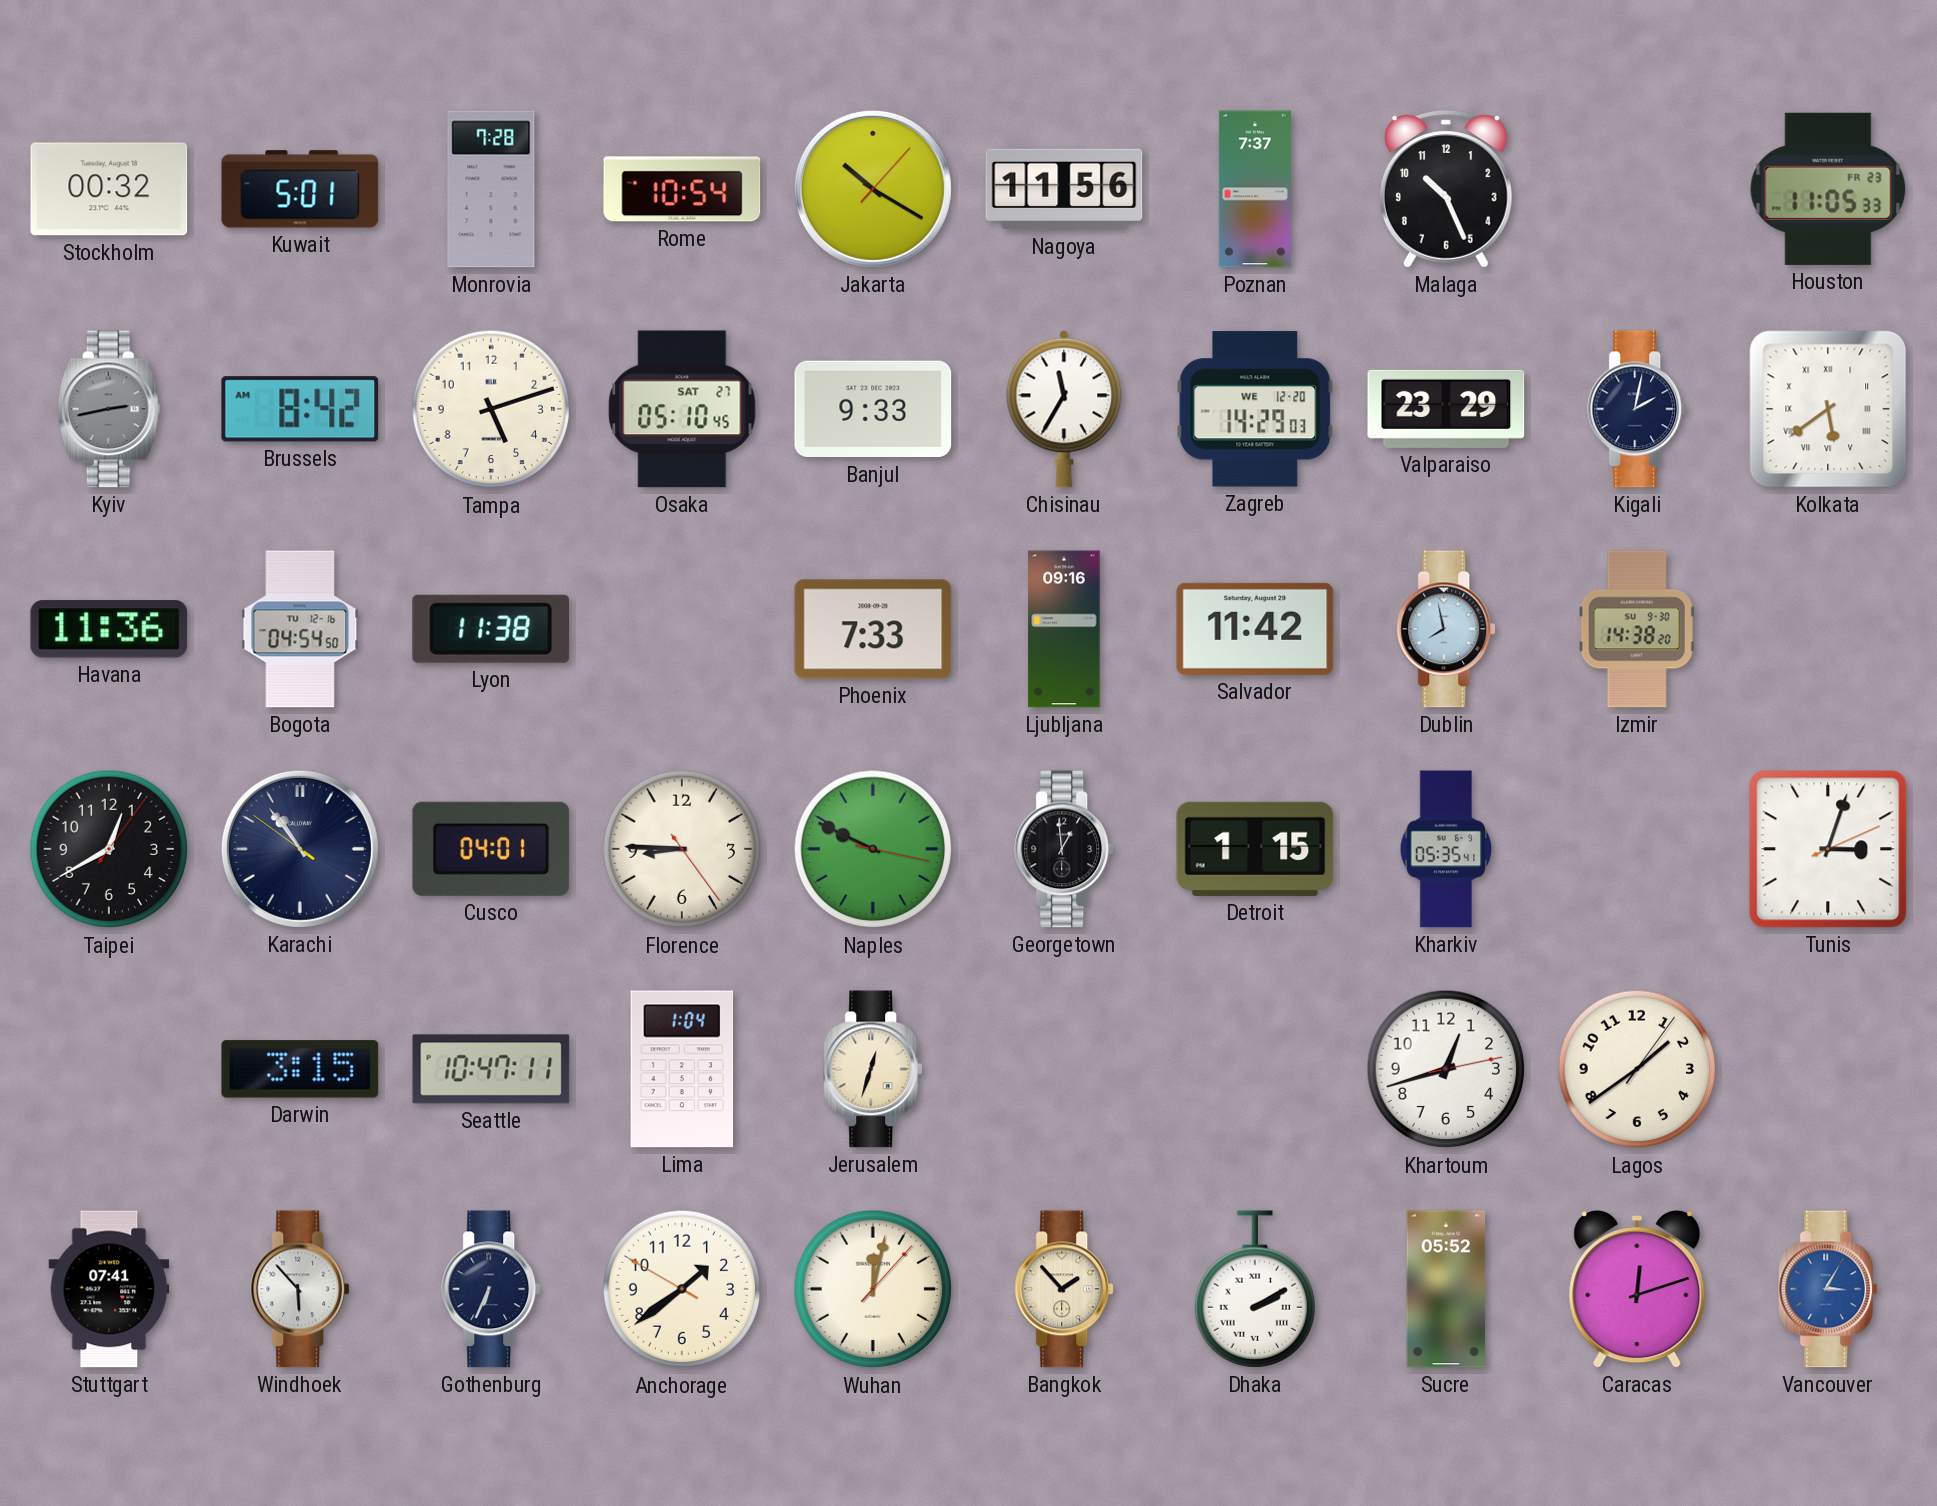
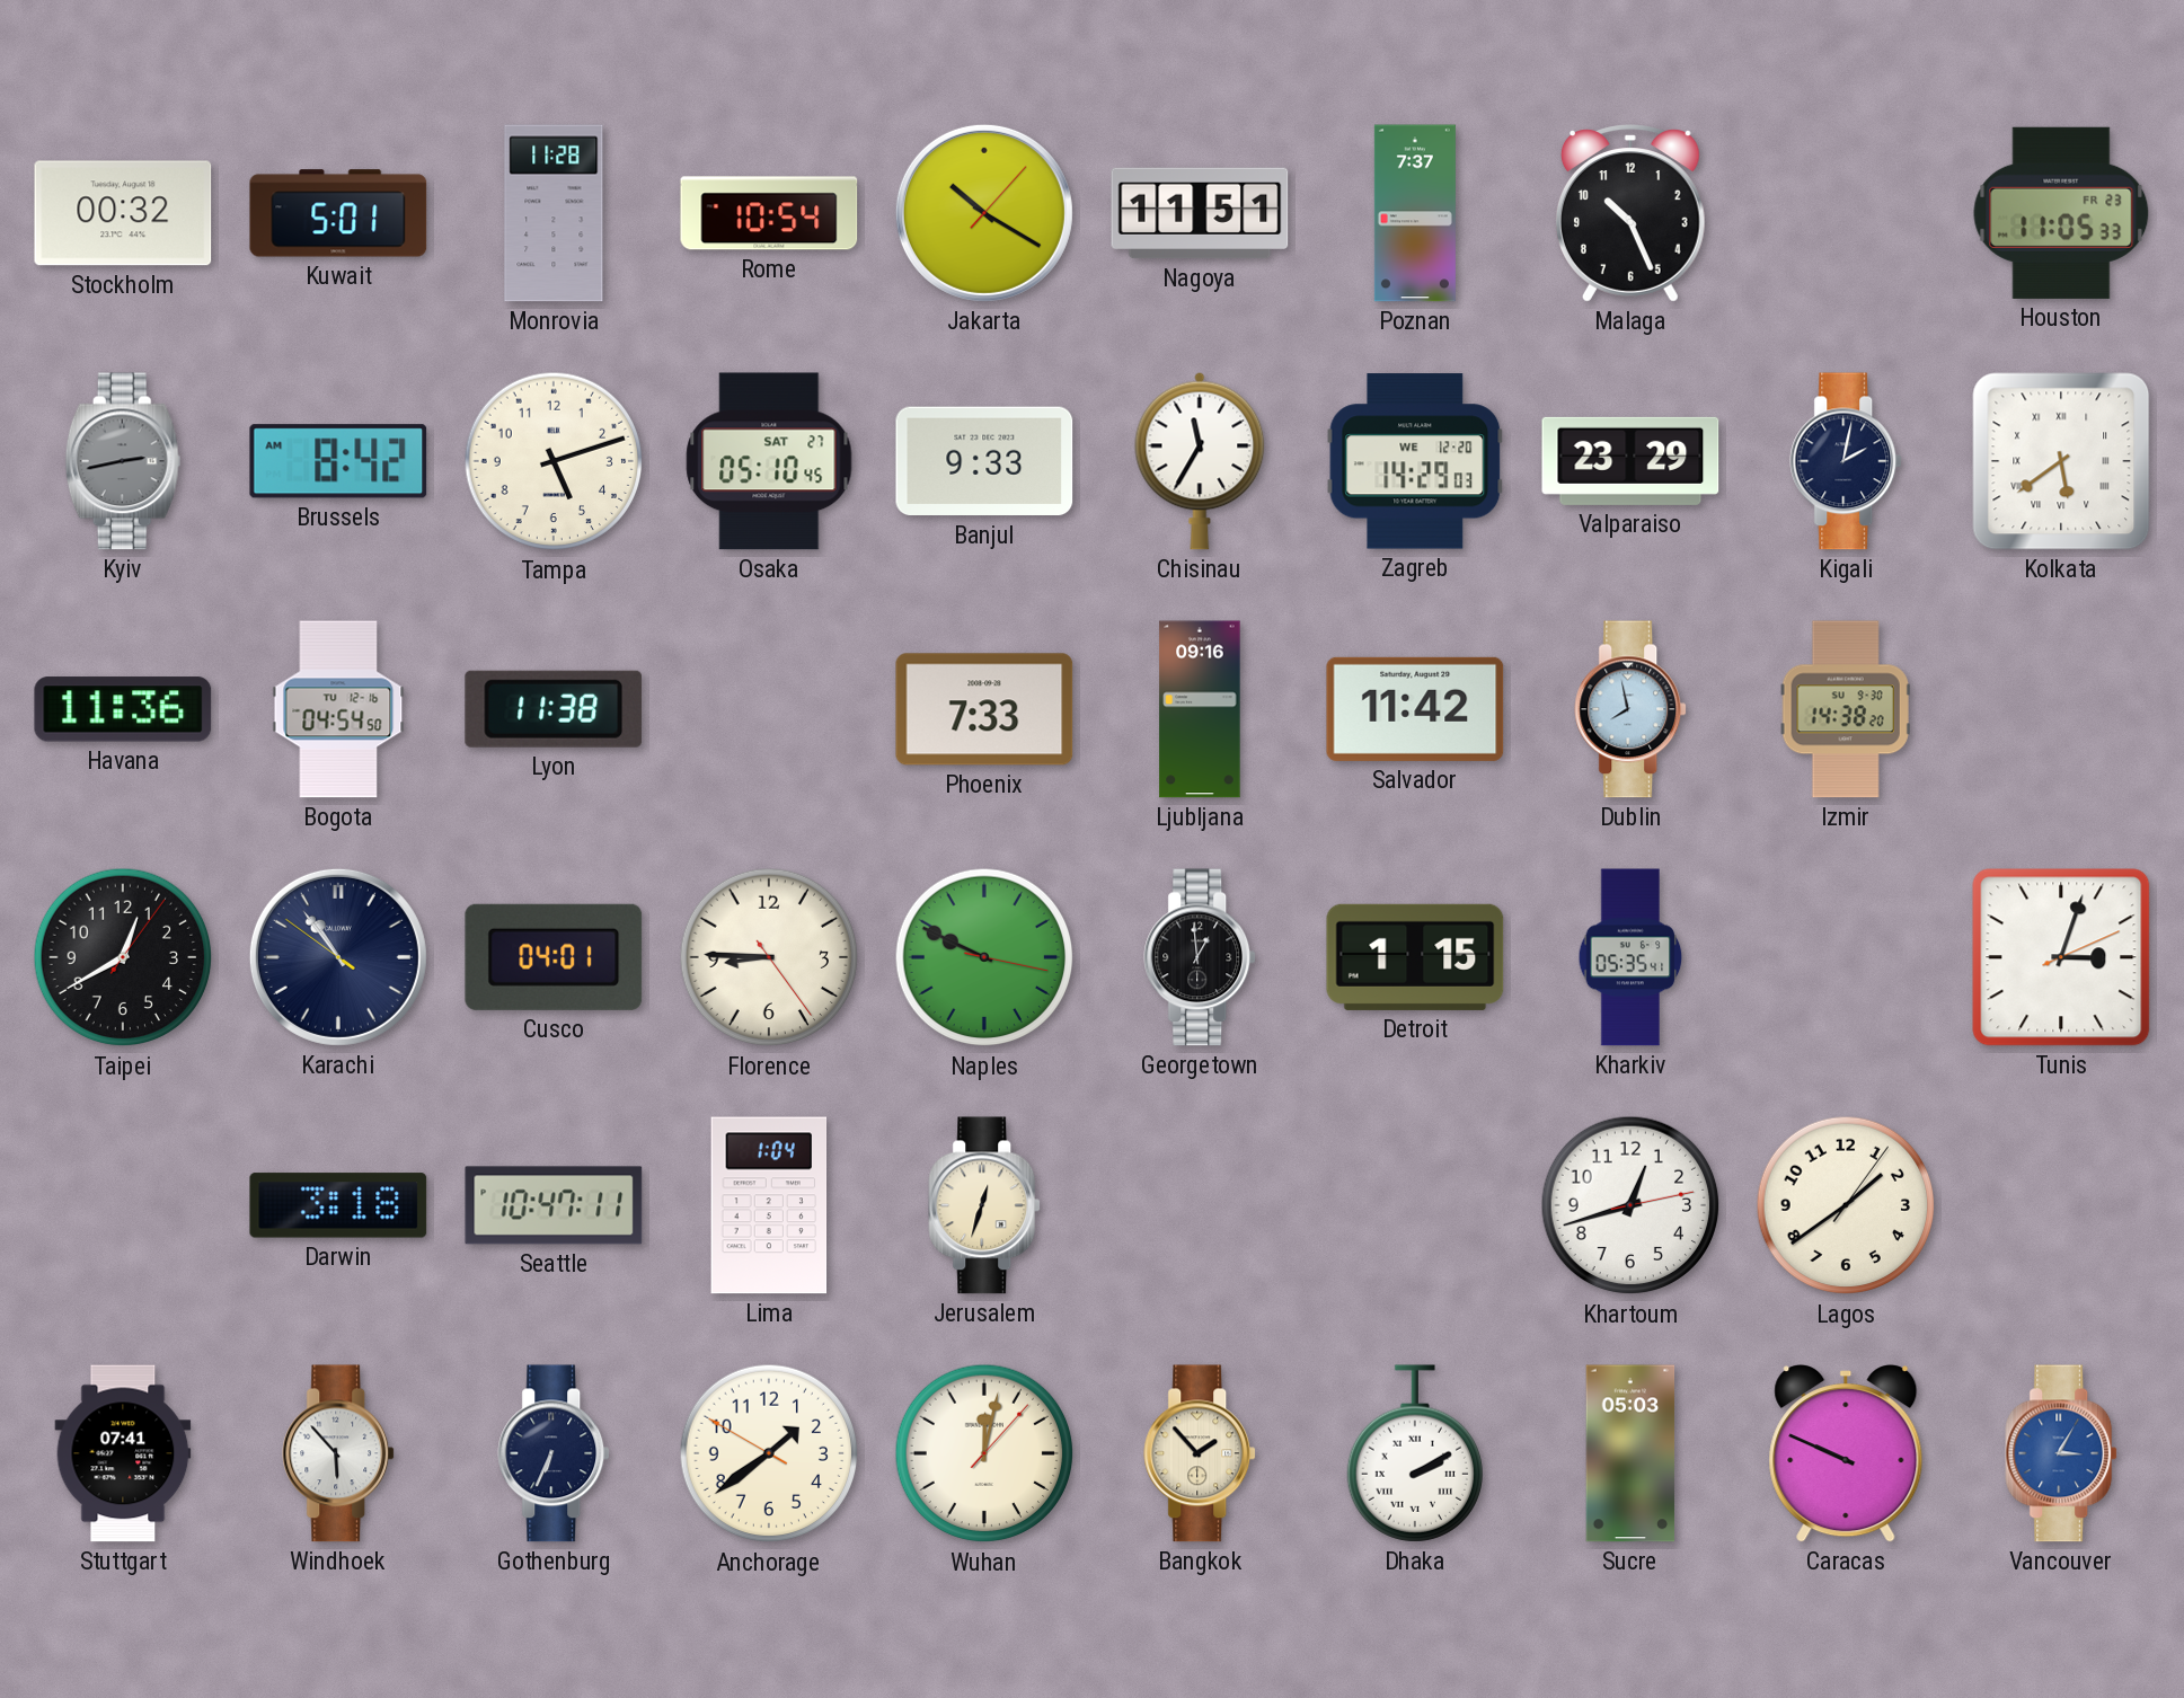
Monrovia: 7:28 -> 11:28
Nagoya: 11:56 -> 11:51
Darwin: 3:15 -> 3:18
Sucre: 05:52 -> 05:03
Caracas: 12:12 -> 9:49
